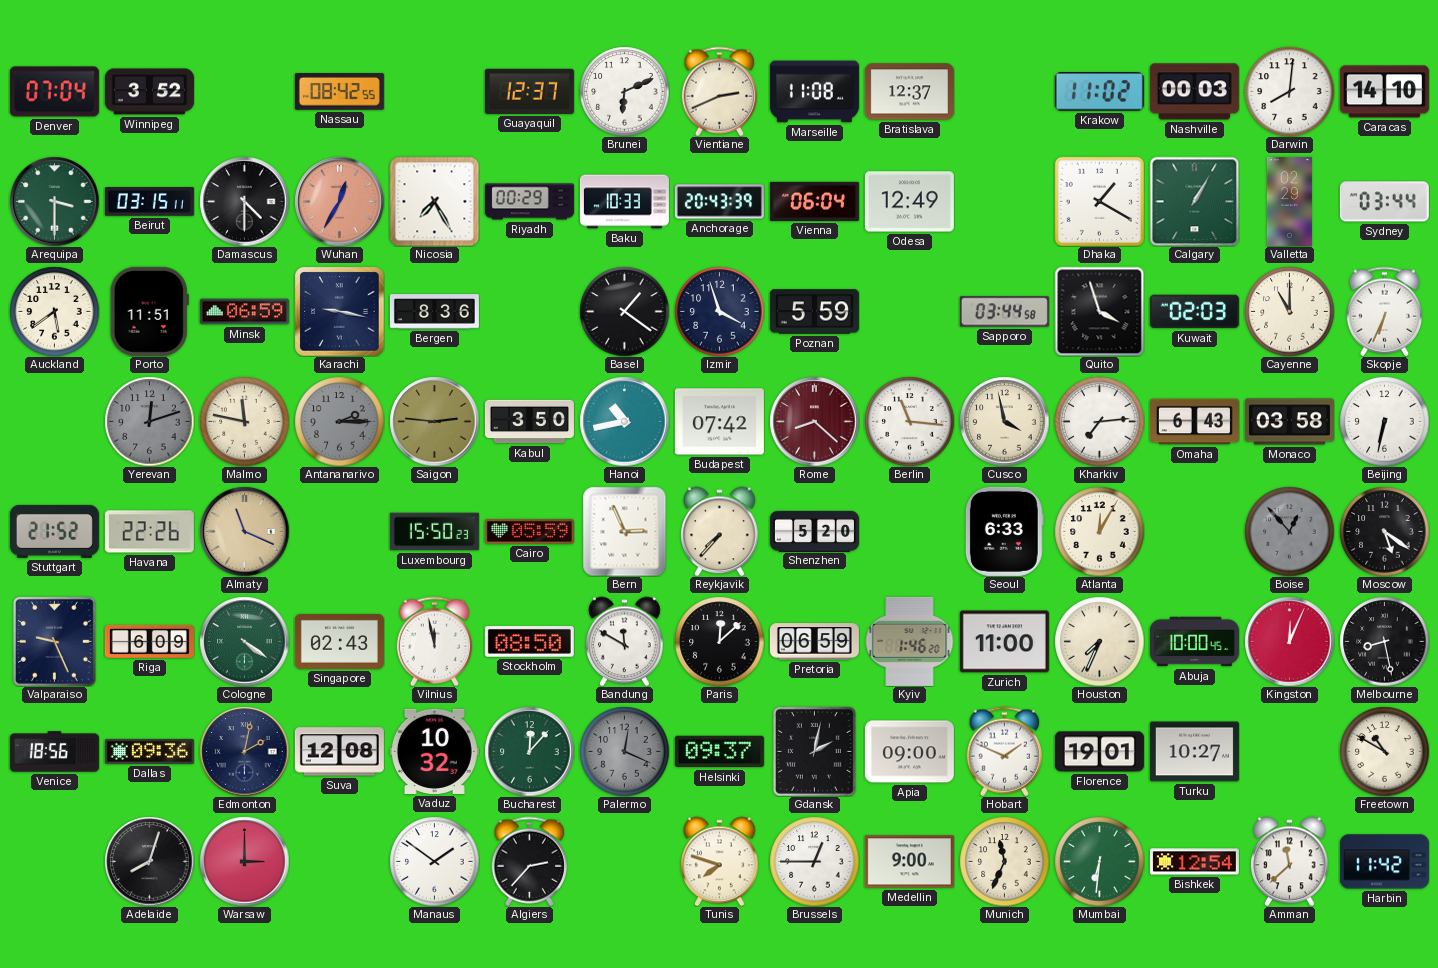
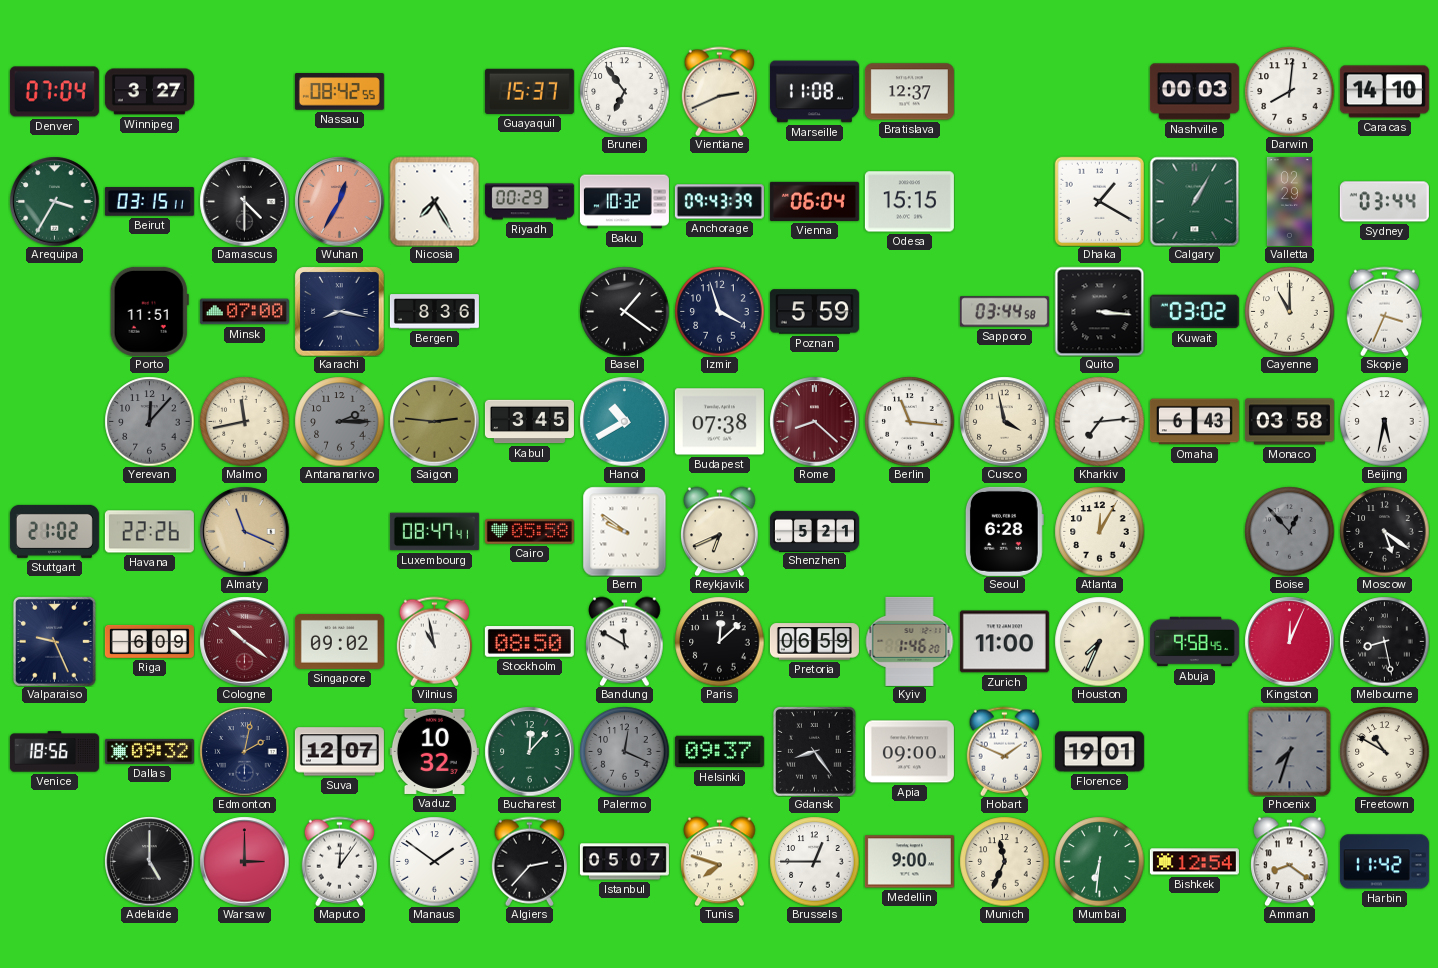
Winnipeg: 3:52 -> 3:27
Guayaquil: 12:37 -> 15:37
Brunei: 6:11 -> 6:54
Krakow: 11:02 -> none
Arequipa: 3:30 -> 3:35
Baku: 10:33 -> 10:32
Anchorage: 20:43 -> 09:43
Odesa: 12:49 -> 15:15
Auckland: 5:39 -> none
Minsk: 06:59 -> 07:00
Karachi: 9:17 -> 8:17
Quito: 3:57 -> 3:16
Kuwait: 02:03 -> 03:02
Skopje: 6:34 -> 3:34
Yerevan: 12:12 -> 12:07
Malmo: 11:47 -> 11:43
Kabul: 3:50 -> 3:45
Hanoi: 10:43 -> 10:40
Budapest: 07:42 -> 07:38
Beijing: 6:32 -> 5:32
Stuttgart: 21:52 -> 21:02
Luxembourg: 15:50 -> 08:47
Cairo: 05:59 -> 05:58
Bern: 2:56 -> 9:51
Reykjavik: 7:37 -> 6:41
Shenzhen: 5:20 -> 5:21
Seoul: 6:33 -> 6:28
Cologne: 4:21 -> 10:21
Cologne dial: green -> burgundy
Singapore: 02:43 -> 09:02
Vilnius: 11:58 -> 10:58
Abuja: 10:00 -> 9:58
Dallas: 09:36 -> 09:32
Suva: 12:08 -> 12:07
Gdansk: 2:02 -> 8:24
Turku: 10:27 -> none
Phoenix: none -> 7:33
Adelaide: 8:03 -> 5:00
Maputo: none -> 12:06
Istanbul: none -> 05:07
Amman: 11:38 -> 8:21
